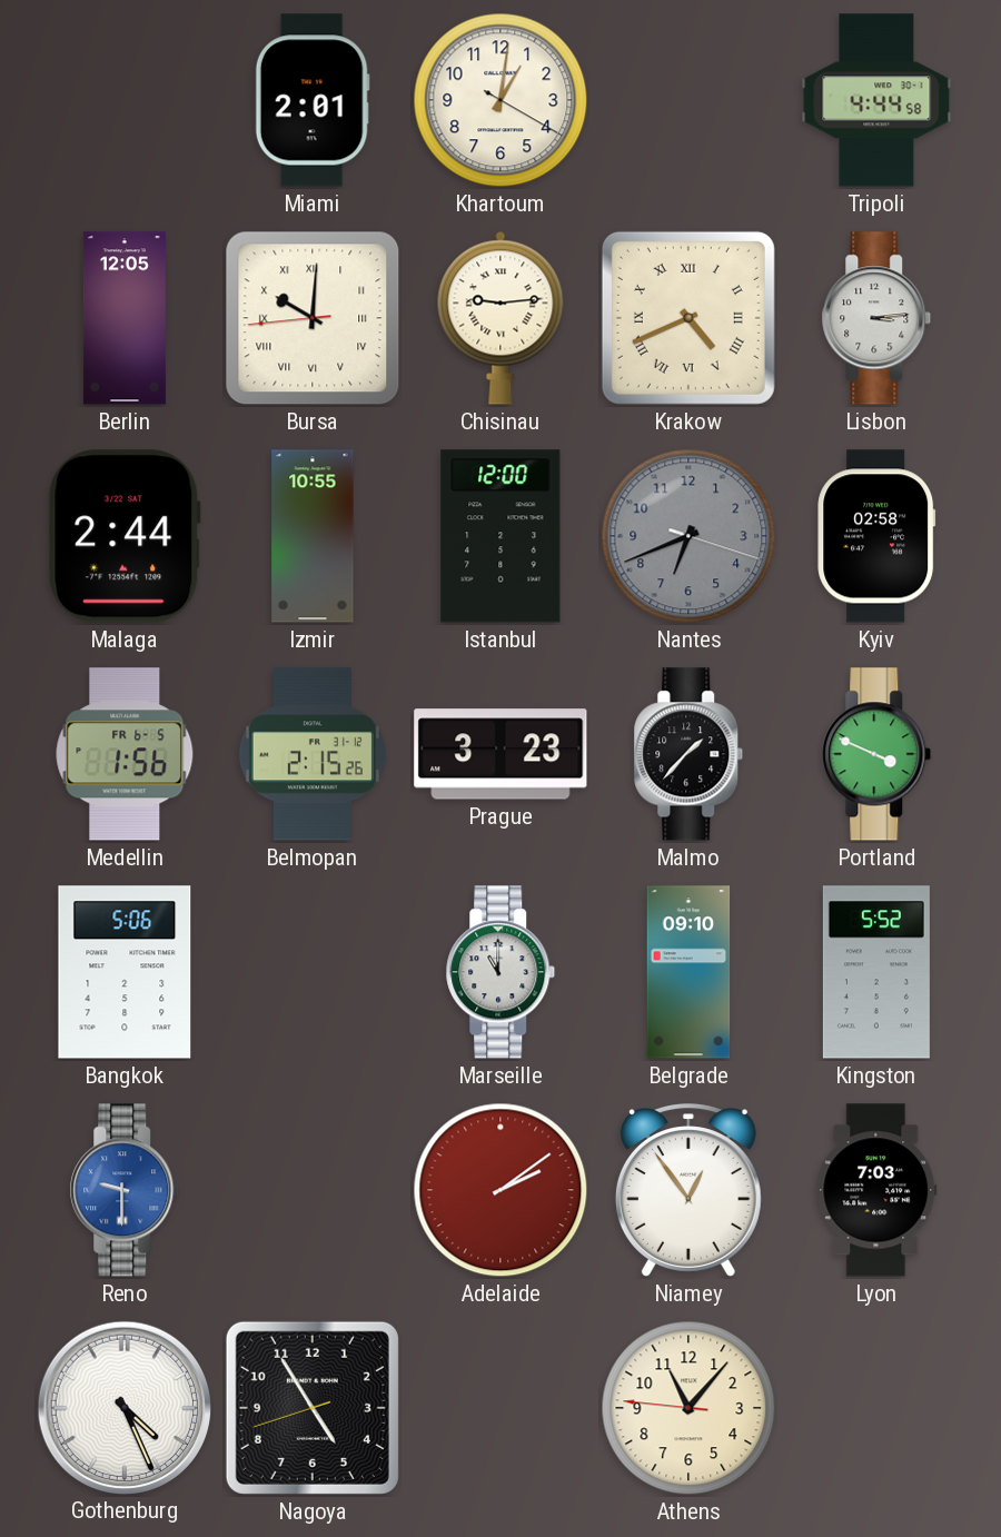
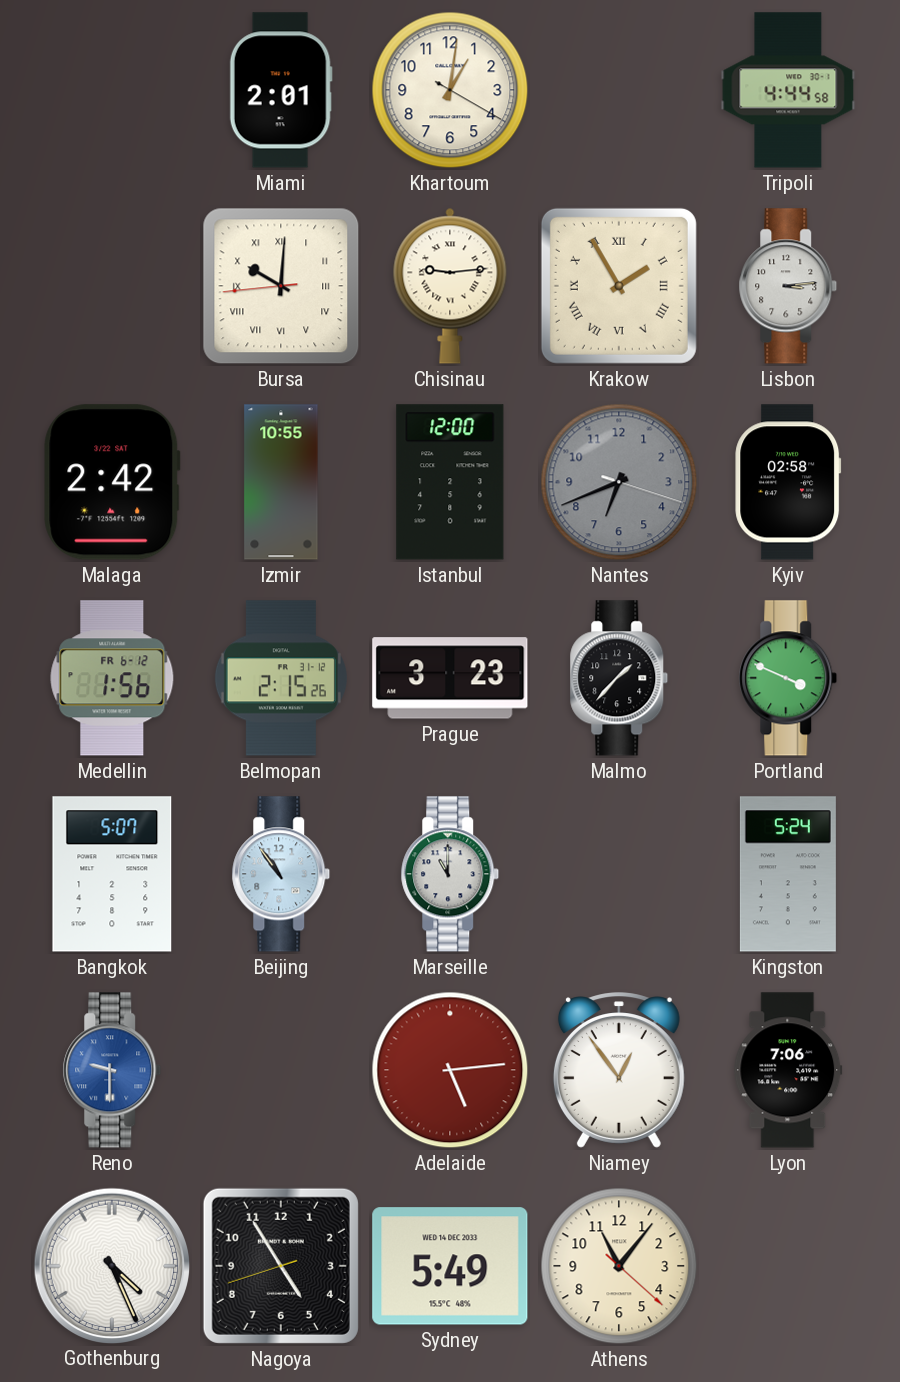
Berlin: 12:05 -> none
Krakow: 4:41 -> 1:55
Malaga: 2:44 -> 2:42
Medellin date: FR 6-5 -> FR 6-12
Bangkok: 5:06 -> 5:07
Beijing: none -> 10:54
Belgrade: 09:10 -> none
Kingston: 5:52 -> 5:24
Adelaide: 2:09 -> 5:14
Lyon: 7:03 -> 7:06
Sydney: none -> 5:49
Athens: 11:06:46 -> 11:06:22
